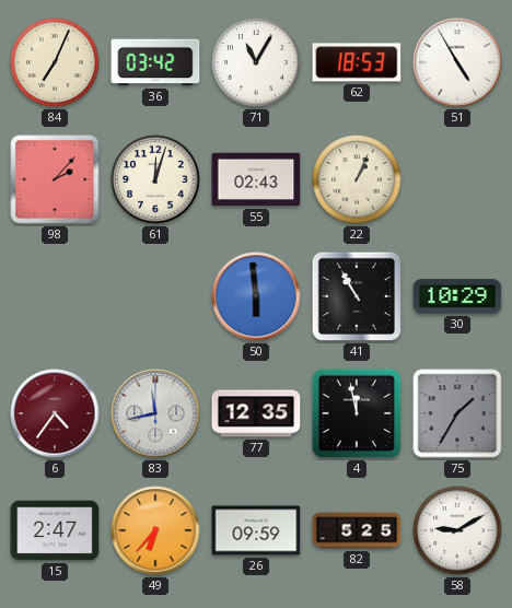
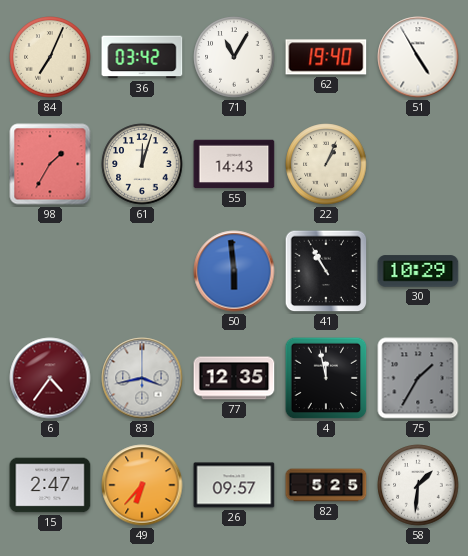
62: 18:53 -> 19:40
98: 2:07 -> 1:35
55: 02:43 -> 14:43
83: 11:43 -> 3:43
26: 09:59 -> 09:57
58: 9:10 -> 1:31
